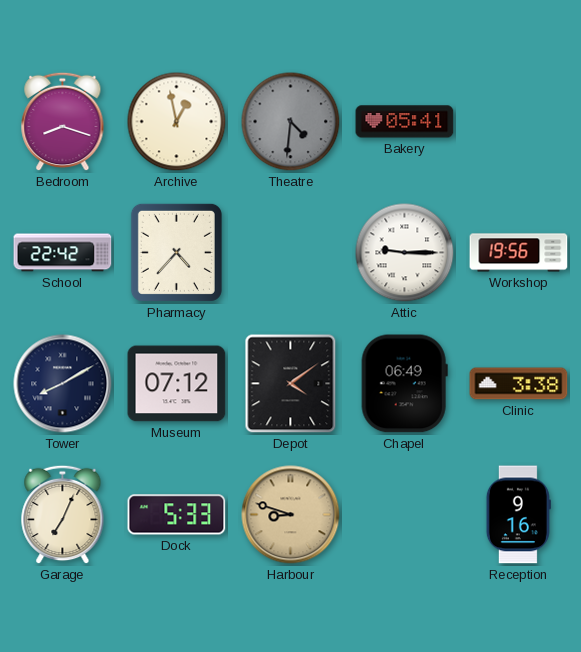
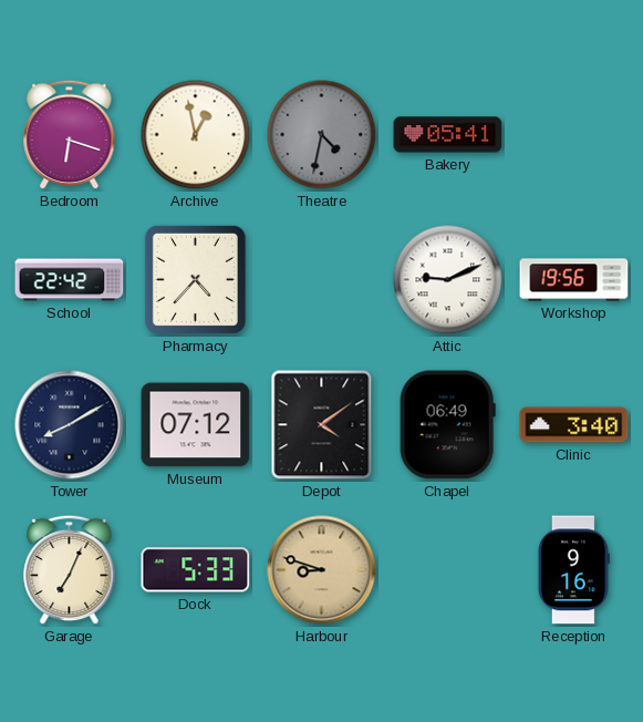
Bedroom: 8:18 -> 6:18
Theatre: 4:31 -> 4:32
Attic: 9:15 -> 9:11
Clinic: 3:38 -> 3:40
